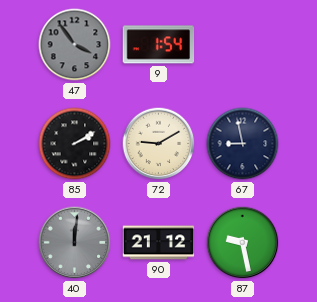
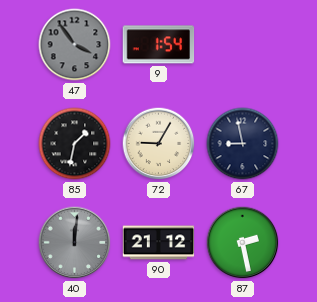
85: 2:10 -> 1:32
72: 9:10 -> 9:05
87: 9:28 -> 2:28
